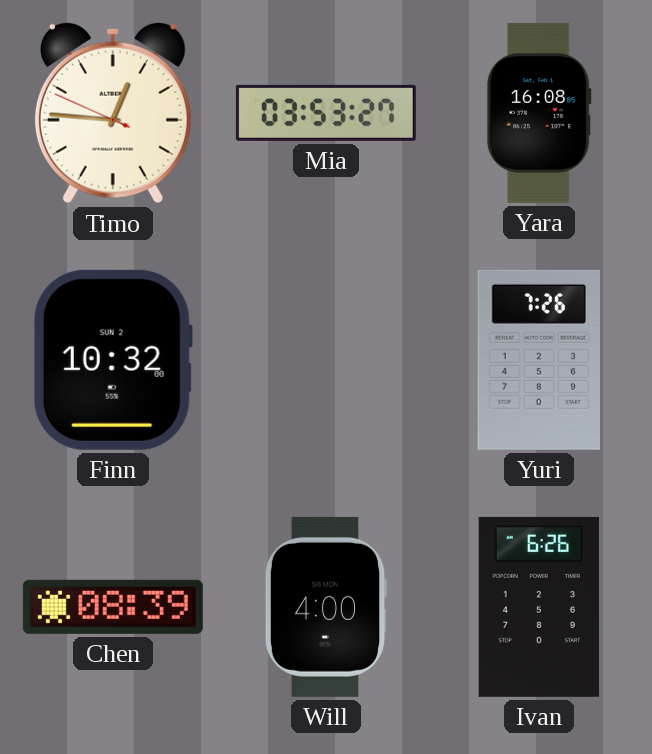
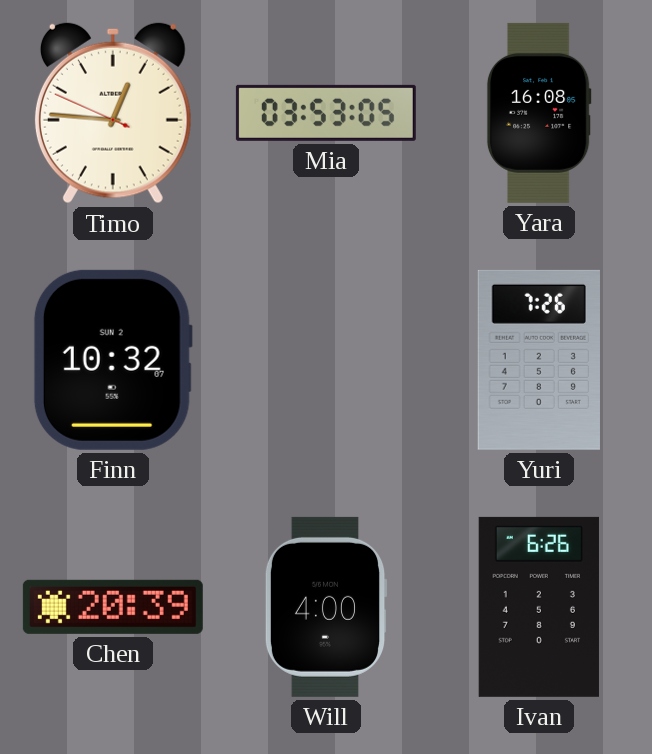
Mia: 03:53:27 -> 03:53:05
Finn: 10:32:00 -> 10:32:07
Chen: 08:39 -> 20:39
